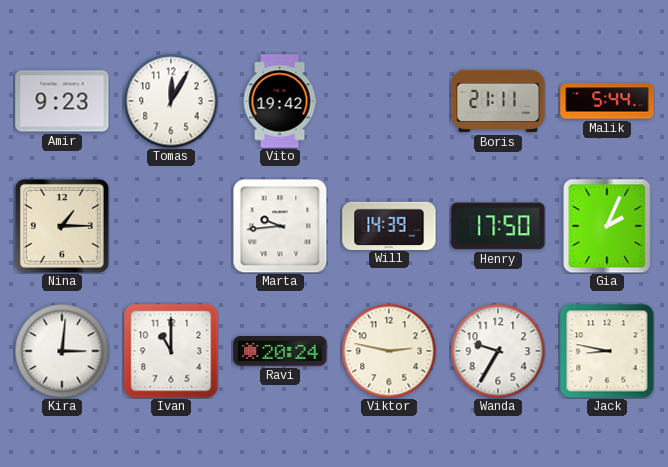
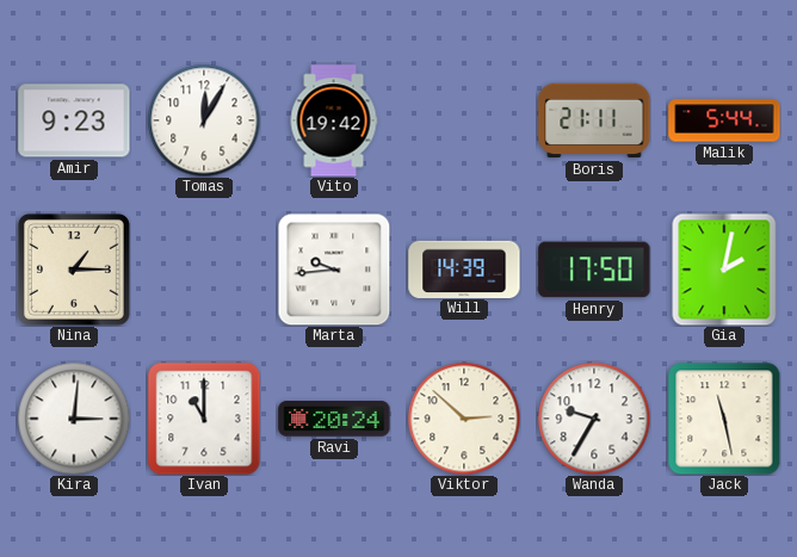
Gia: 2:04 -> 2:02
Viktor: 2:47 -> 2:52
Jack: 8:47 -> 11:28
